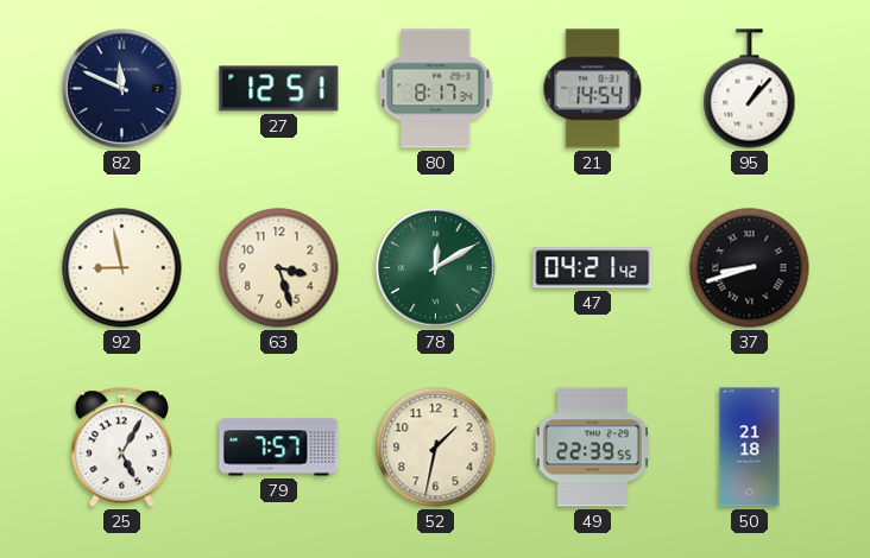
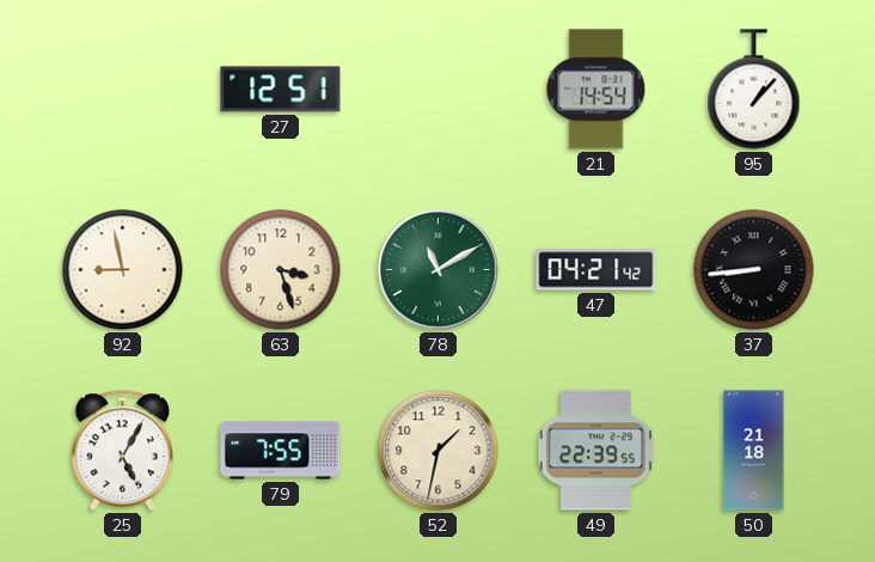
82: 11:49 -> none
80: 8:17 -> none
78: 12:10 -> 11:10
37: 8:42 -> 8:44
79: 7:57 -> 7:55
